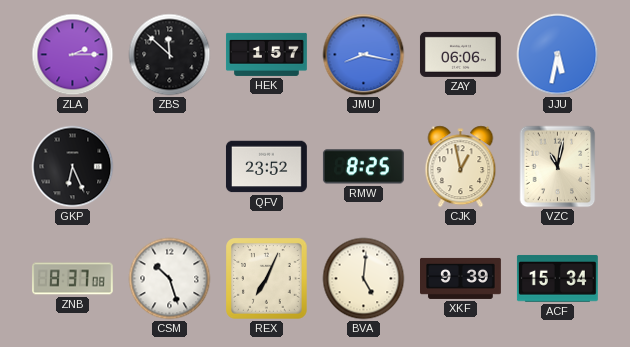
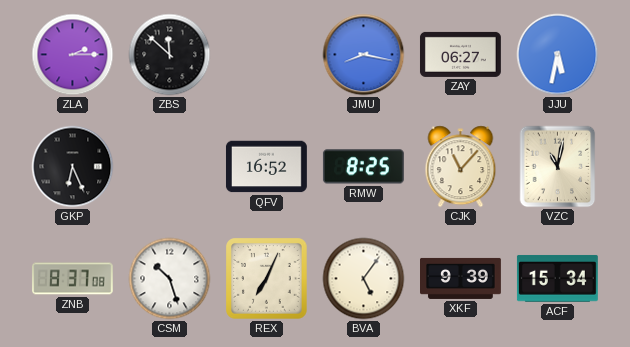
HEK: 1:57 -> none
ZAY: 06:06 -> 06:27
QFV: 23:52 -> 16:52
CJK: 12:58 -> 11:07
BVA: 5:01 -> 5:06
